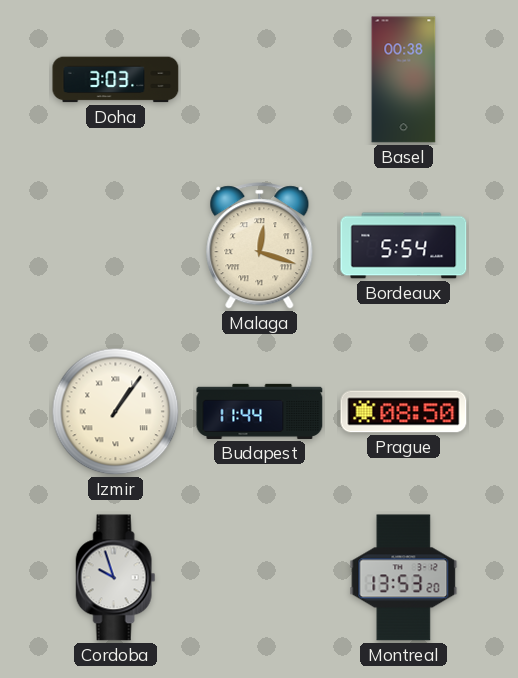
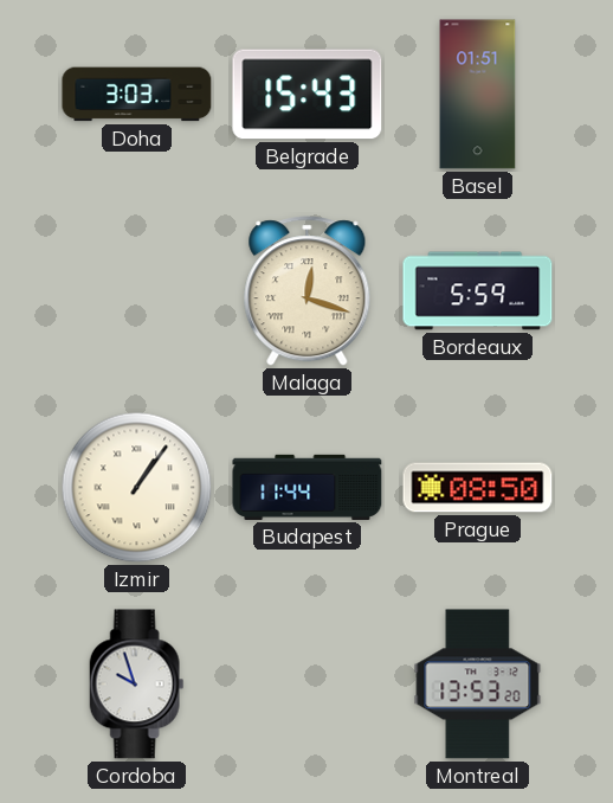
Belgrade: none -> 15:43
Basel: 00:38 -> 01:51
Bordeaux: 5:54 -> 5:59
